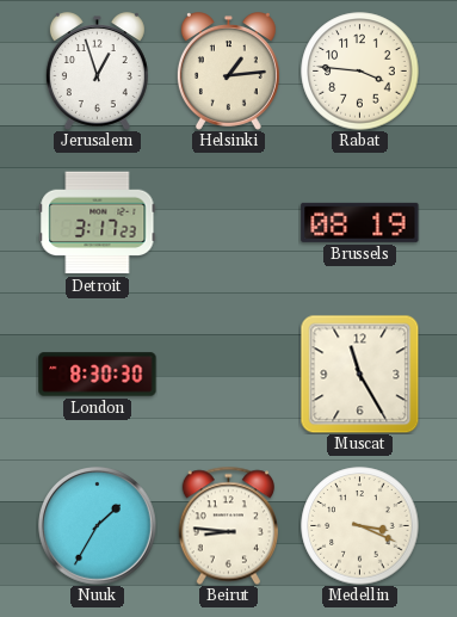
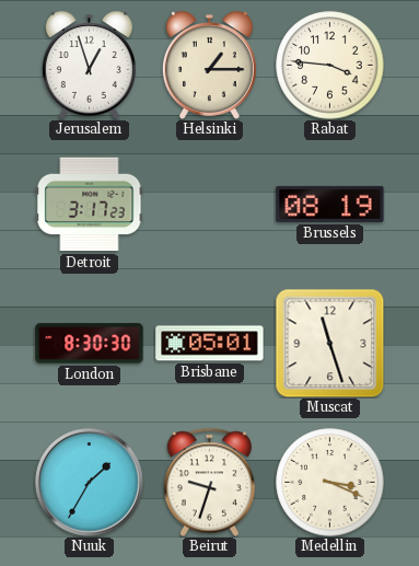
Helsinki: 1:14 -> 1:15
Brisbane: none -> 05:01
Muscat: 11:25 -> 11:27
Beirut: 8:46 -> 9:33
